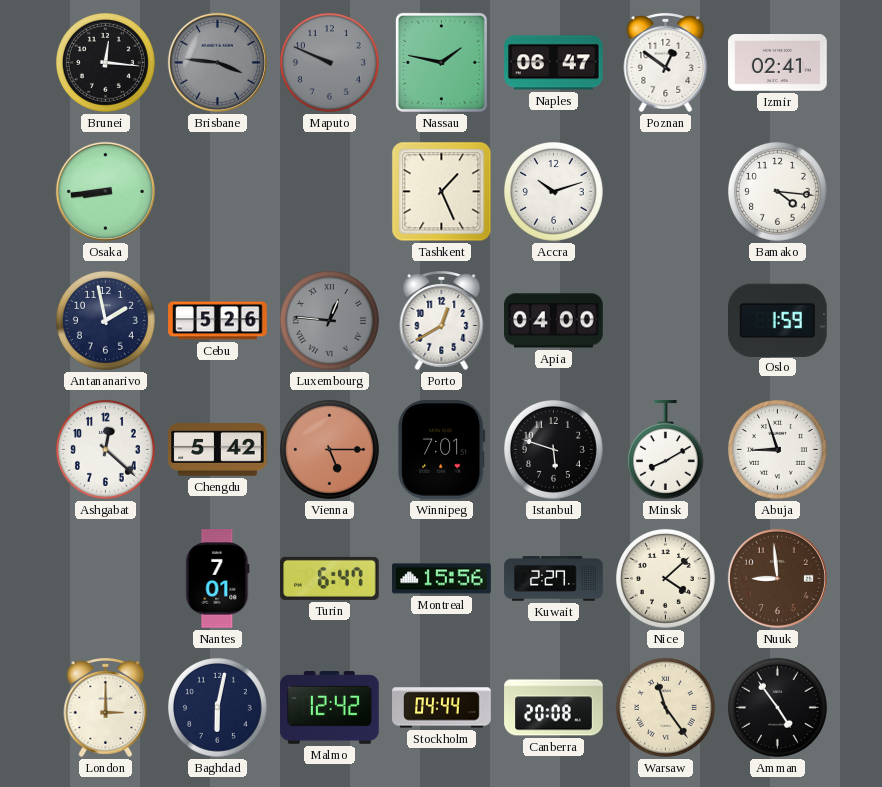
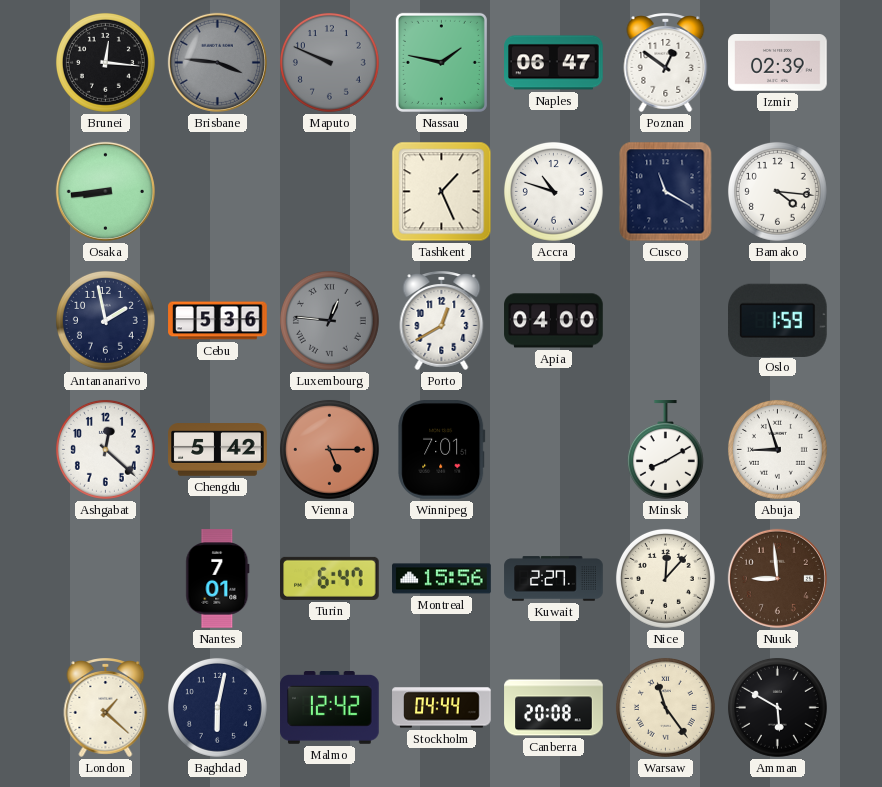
Izmir: 02:41 -> 02:39
Accra: 10:12 -> 10:48
Cusco: none -> 11:20
Cebu: 5:26 -> 5:36
Istanbul: 5:48 -> none
Nice: 4:08 -> 12:07
London: 3:00 -> 1:22
Amman: 4:54 -> 5:50
